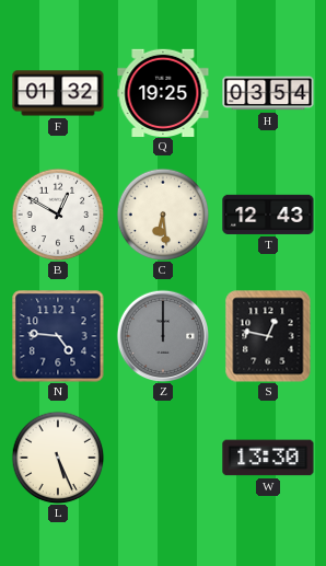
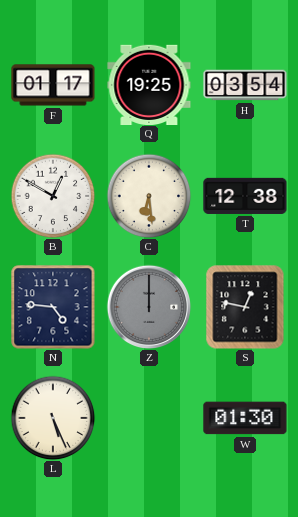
F: 01:32 -> 01:17
T: 12:43 -> 12:38
W: 13:30 -> 01:30
